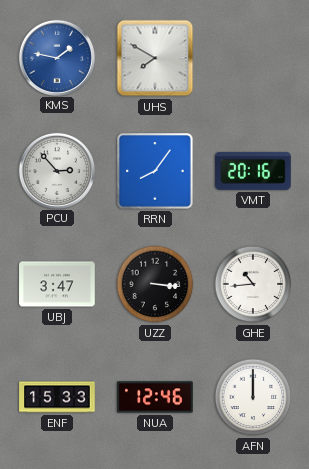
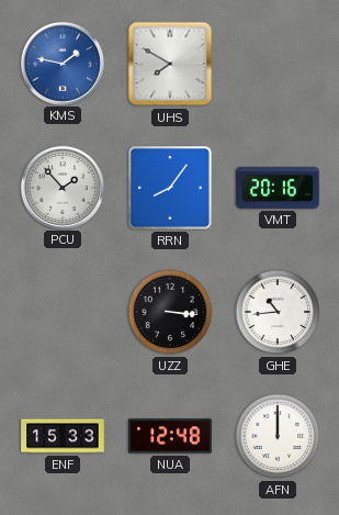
PCU: 2:53 -> 1:53
UBJ: 3:47 -> none
NUA: 12:46 -> 12:48
